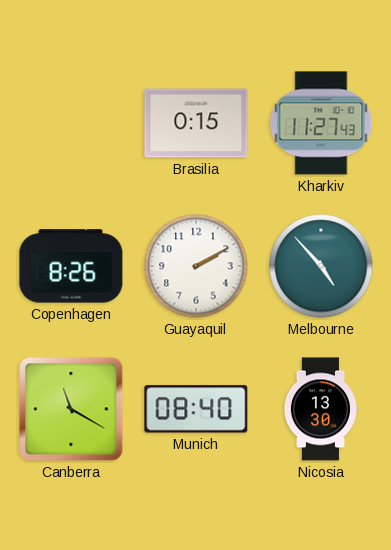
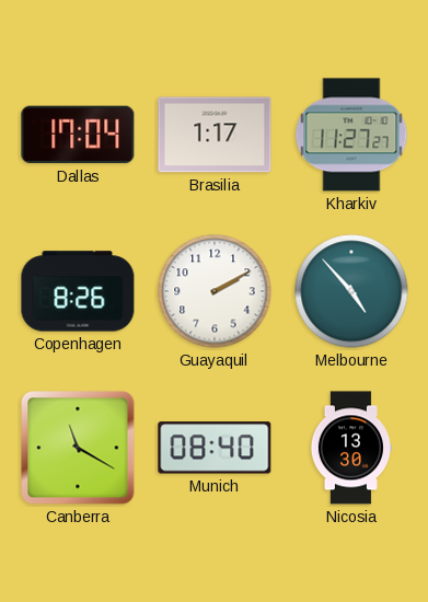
Dallas: none -> 17:04
Brasilia: 0:15 -> 1:17
Kharkiv: 11:27:43 -> 11:27:27
